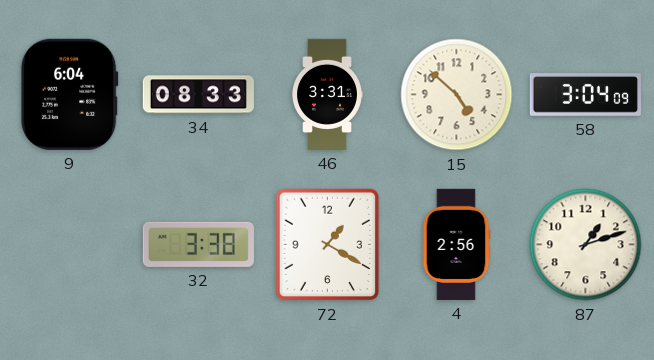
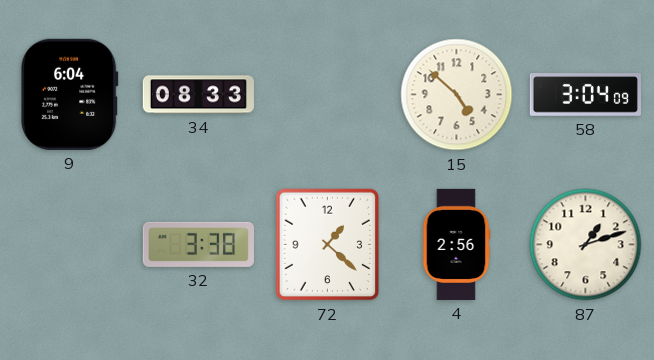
46: 3:31 -> none
72: 1:20 -> 1:22
